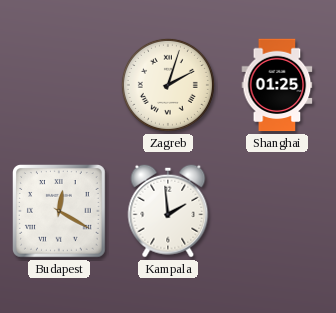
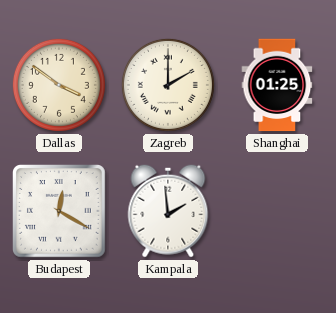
Dallas: none -> 3:51
Zagreb: 2:03 -> 2:00
